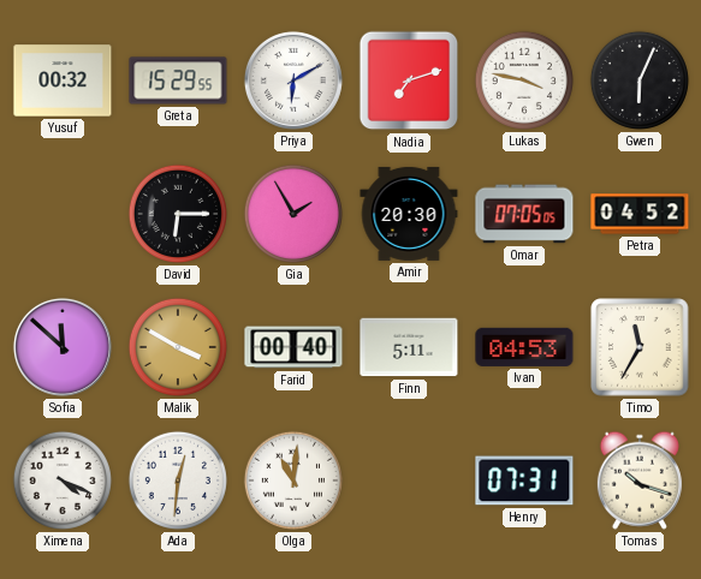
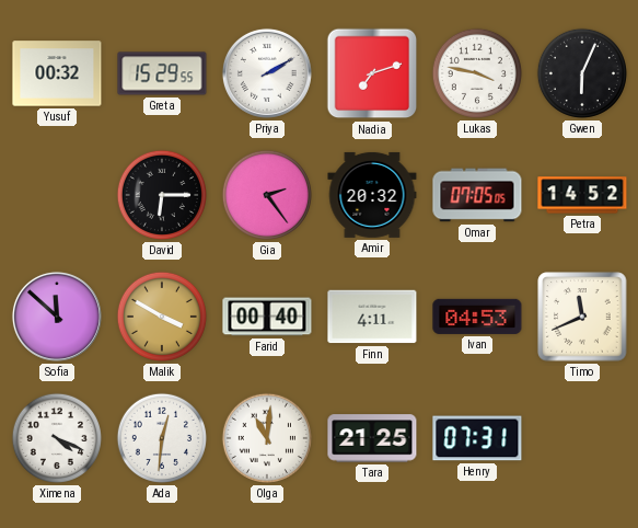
Priya: 6:10 -> 2:10
Gia: 1:55 -> 2:24
Amir: 20:30 -> 20:32
Petra: 04:52 -> 14:52
Finn: 5:11 -> 4:11
Timo: 11:35 -> 11:41
Tara: none -> 21:25
Tomas: 10:18 -> none
